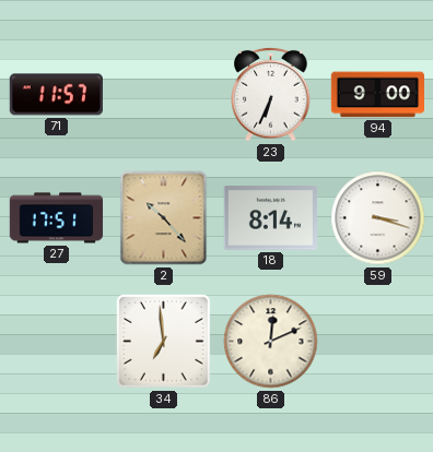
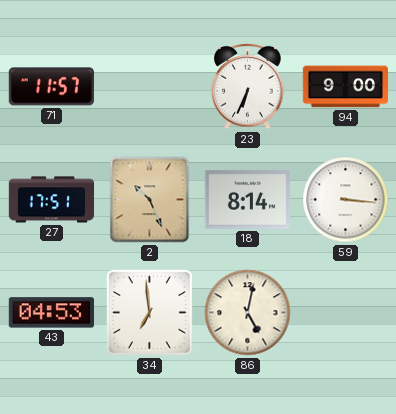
2: 10:23 -> 10:26
59: 3:18 -> 3:16
43: none -> 04:53
86: 12:11 -> 5:02
